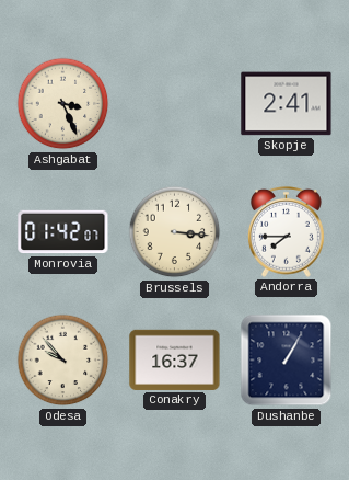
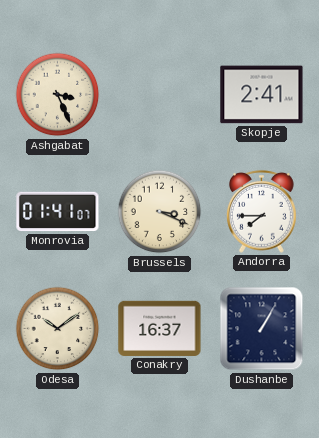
Monrovia: 01:42 -> 01:41
Brussels: 3:16 -> 3:19
Odesa: 9:53 -> 10:09
